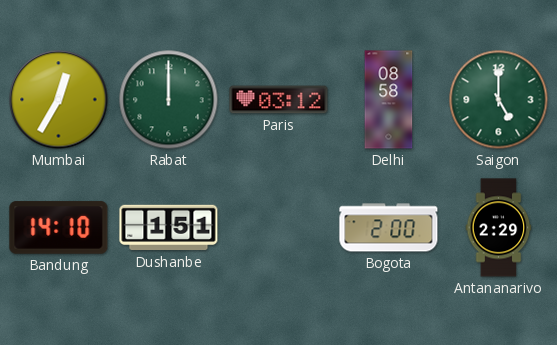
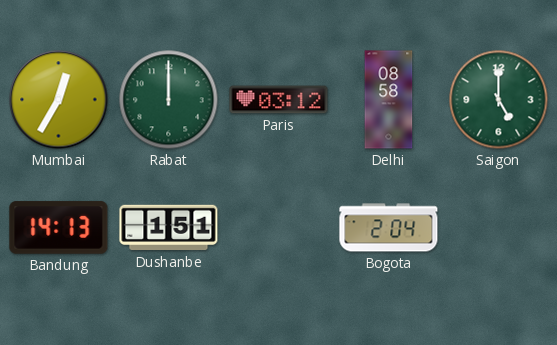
Bandung: 14:10 -> 14:13
Bogota: 2:00 -> 2:04
Antananarivo: 2:29 -> none
